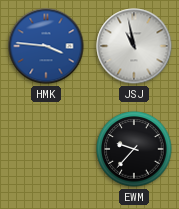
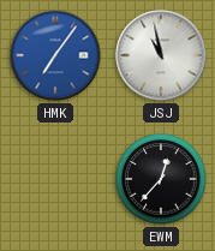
HMK: 3:46 -> 7:06
EWM: 9:37 -> 12:37
